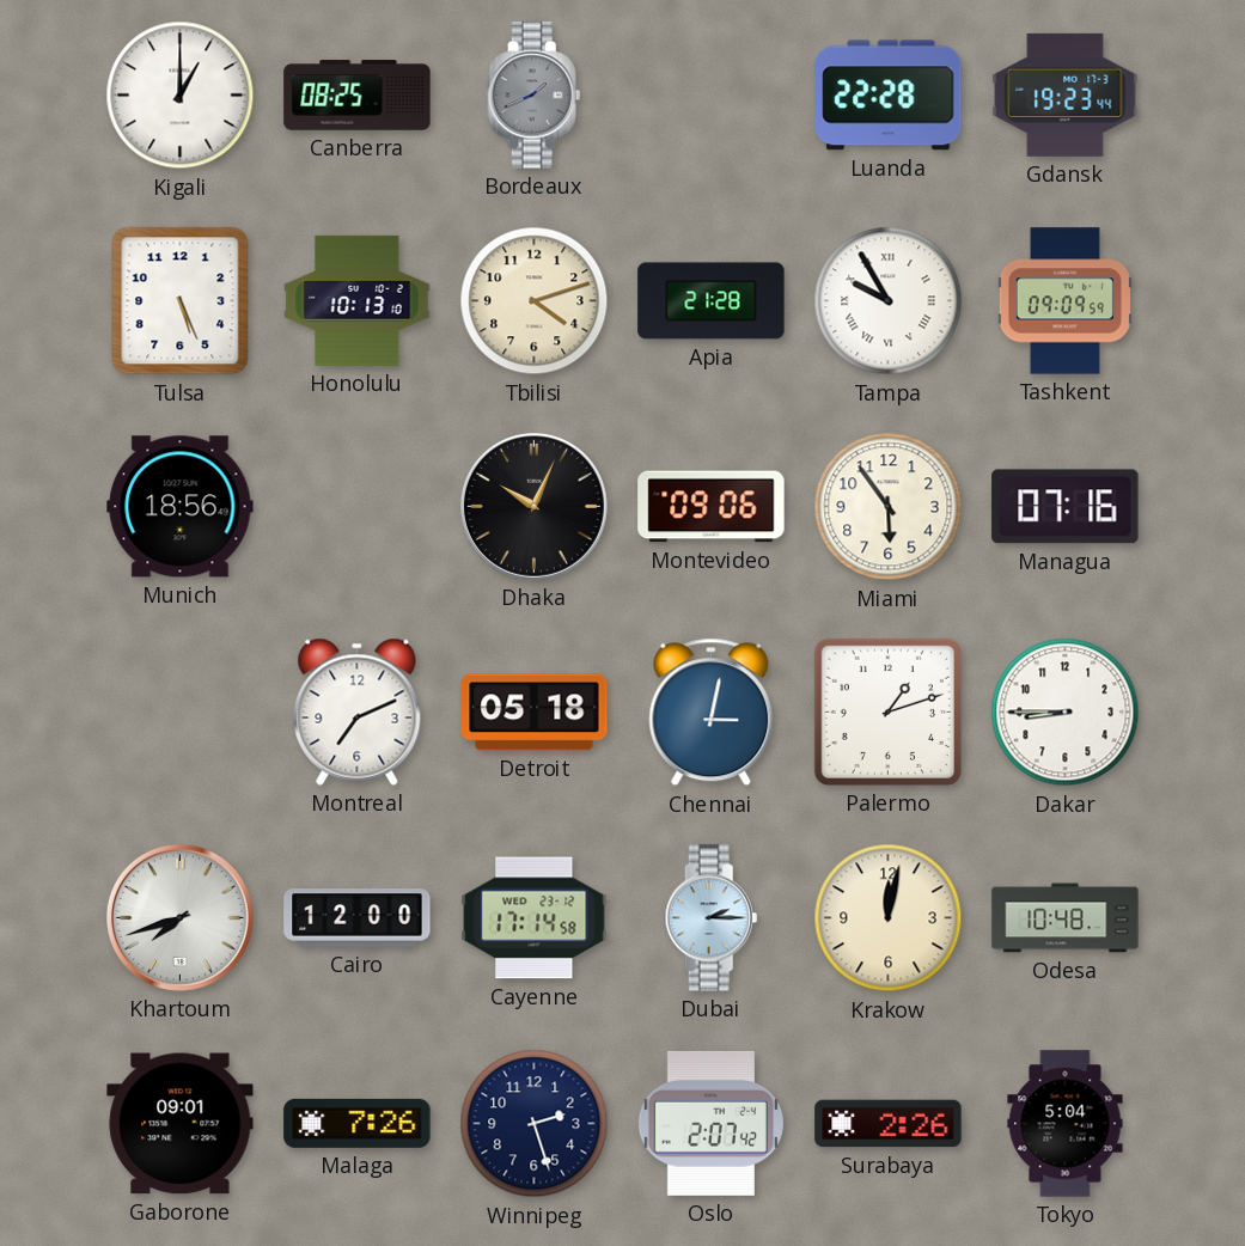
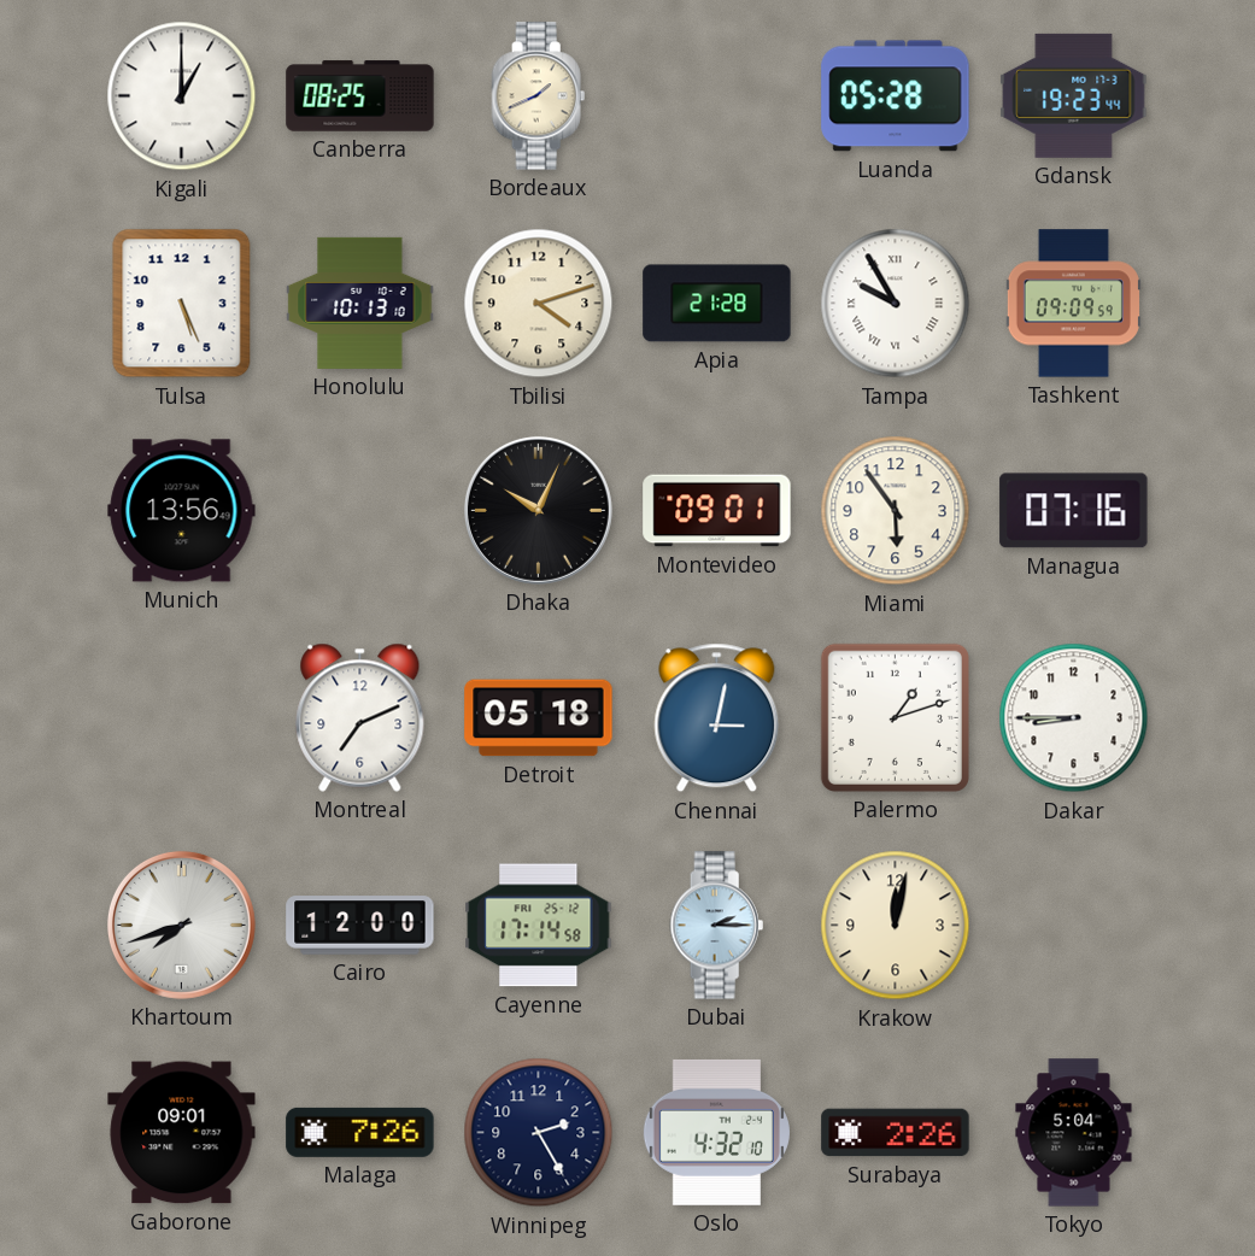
Bordeaux dial: grey -> cream
Luanda: 22:28 -> 05:28
Munich: 18:56 -> 13:56
Montevideo: 09:06 -> 09:01
Cayenne date: WED 23-12 -> FRI 25-12
Odesa: 10:48 -> none
Winnipeg: 2:27 -> 2:25
Oslo: 2:07 -> 4:32
